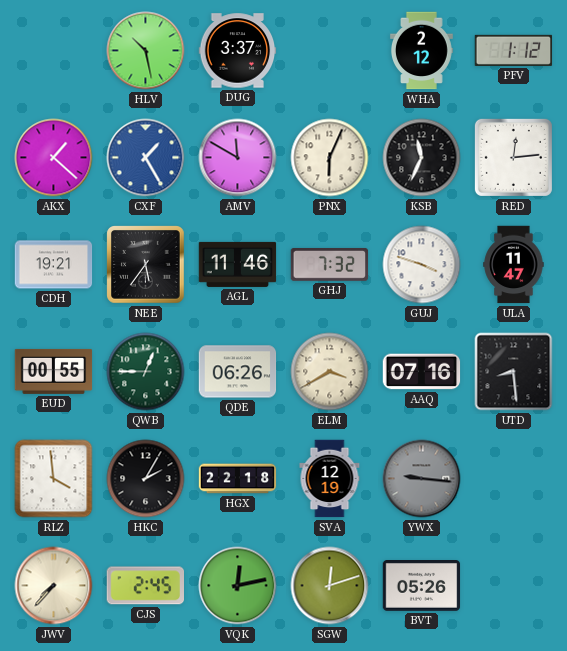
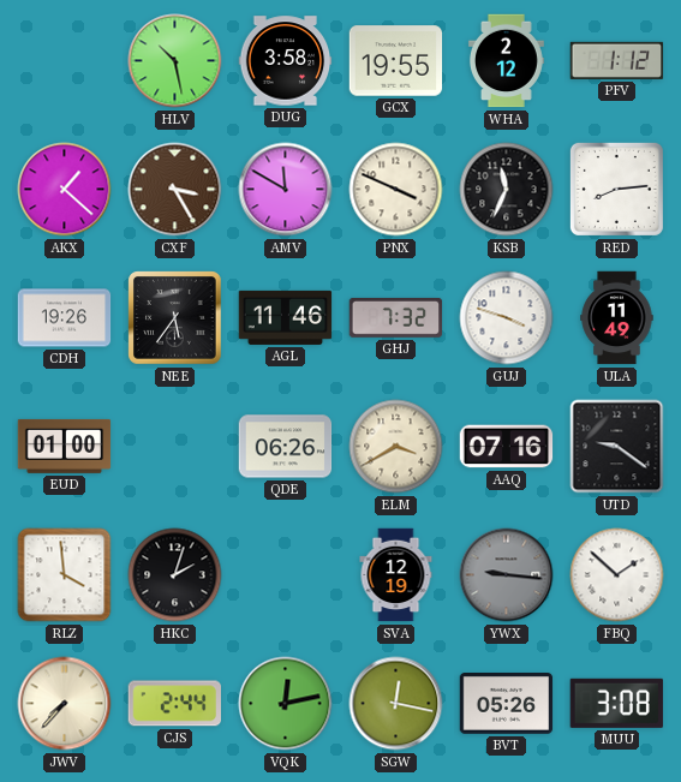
DUG: 3:37 -> 3:58
GCX: none -> 19:55
CXF: 1:25 -> 3:25
CXF dial: blue -> brown
PNX: 6:04 -> 3:49
RED: 12:14 -> 8:14
CDH: 19:21 -> 19:26
ULA: 11:47 -> 11:49
EUD: 00:55 -> 01:00
QWB: 12:45 -> none
UTD: 8:29 -> 9:21
HKC: 2:05 -> 2:03
HGX: 22:18 -> none
FBQ: none -> 1:52
CJS: 2:45 -> 2:44
SGW: 12:12 -> 12:17
MUU: none -> 3:08
